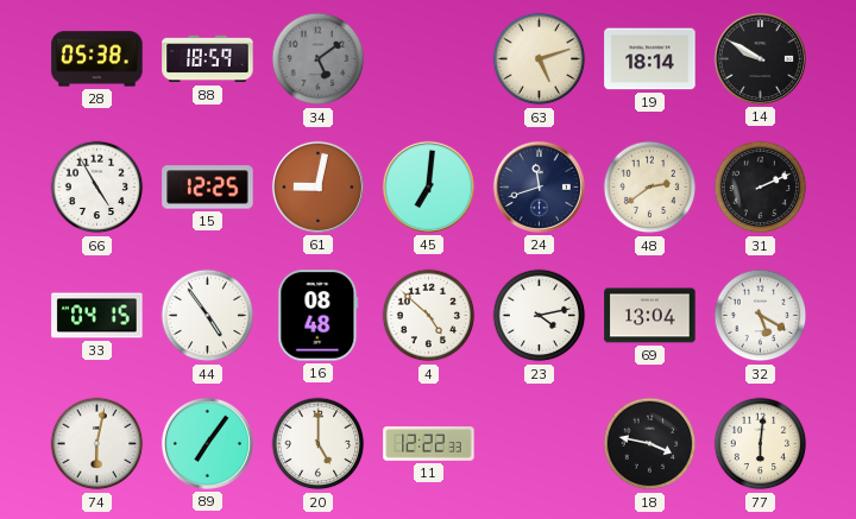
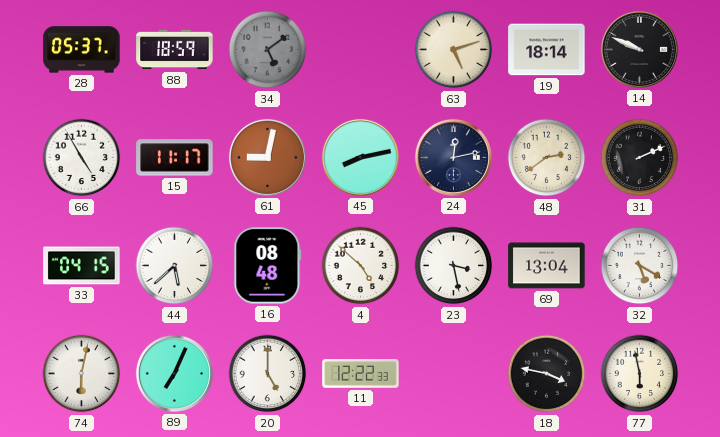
28: 05:38 -> 05:37
14: 9:50 -> 9:49
15: 12:25 -> 11:17
45: 7:01 -> 8:13
24: 11:42 -> 12:13
44: 4:54 -> 5:38
23: 4:13 -> 3:28
89: 7:06 -> 7:04
77: 6:01 -> 5:58
